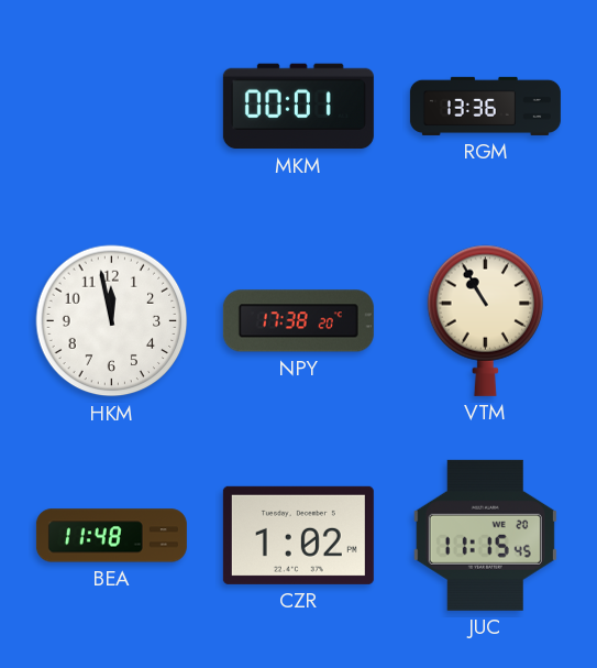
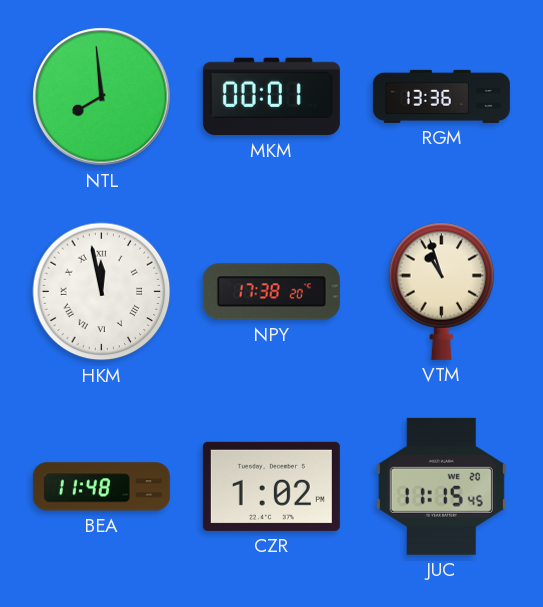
NTL: none -> 7:59
HKM numerals: Arabic -> Roman
VTM: 10:55 -> 10:57
